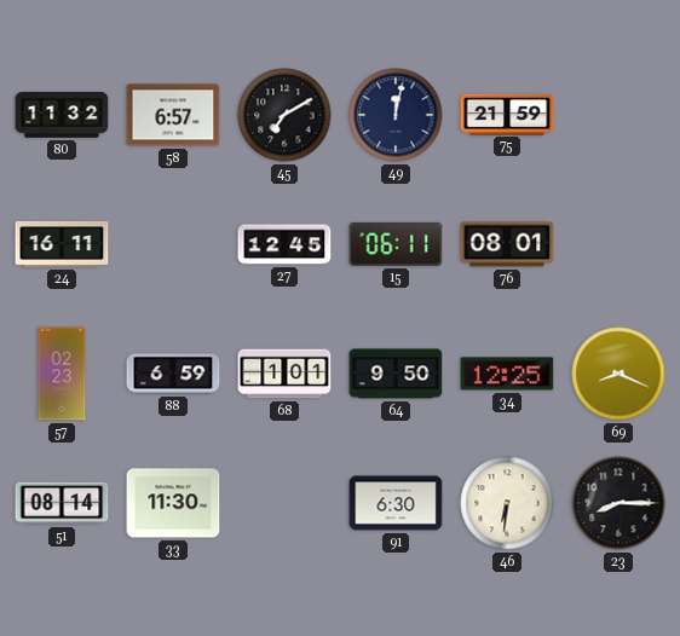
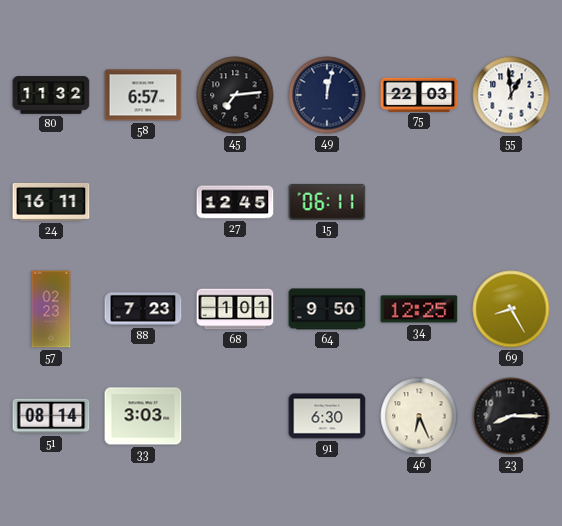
45: 7:10 -> 7:14
75: 21:59 -> 22:03
55: none -> 12:59
76: 08:01 -> none
88: 6:59 -> 7:23
69: 8:19 -> 8:25
33: 11:30 -> 3:03
46: 6:31 -> 6:26
